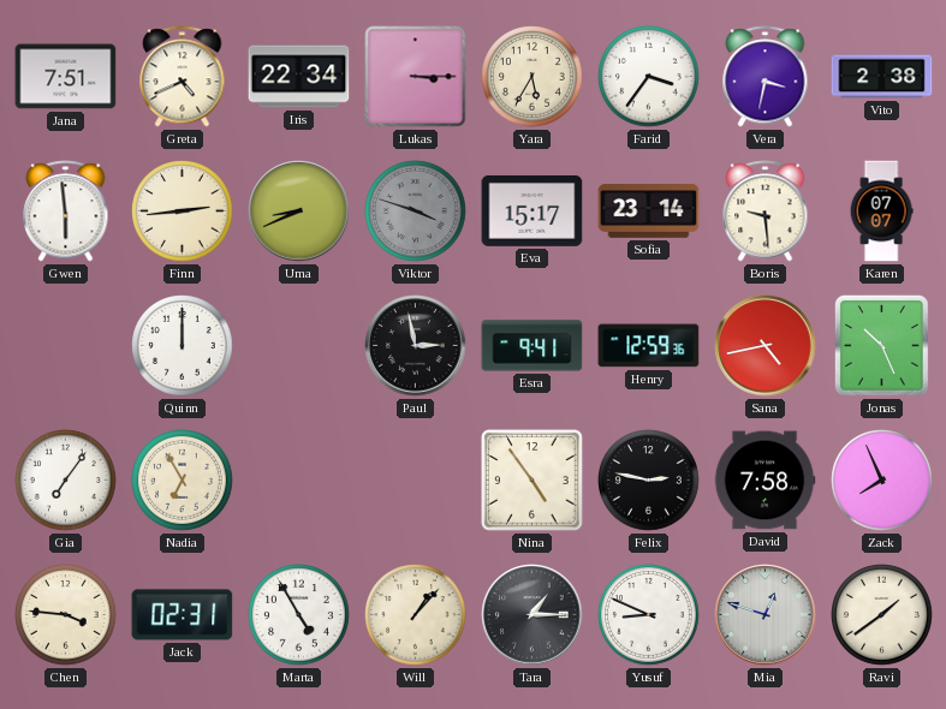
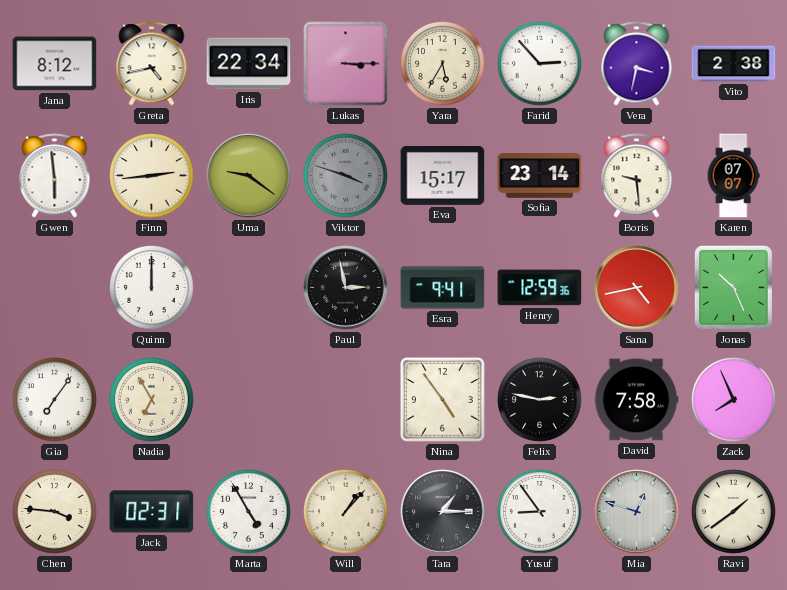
Jana: 7:51 -> 8:12
Greta: 4:41 -> 4:43
Farid: 3:36 -> 2:53
Uma: 8:41 -> 9:21
Yusuf: 8:49 -> 8:54
